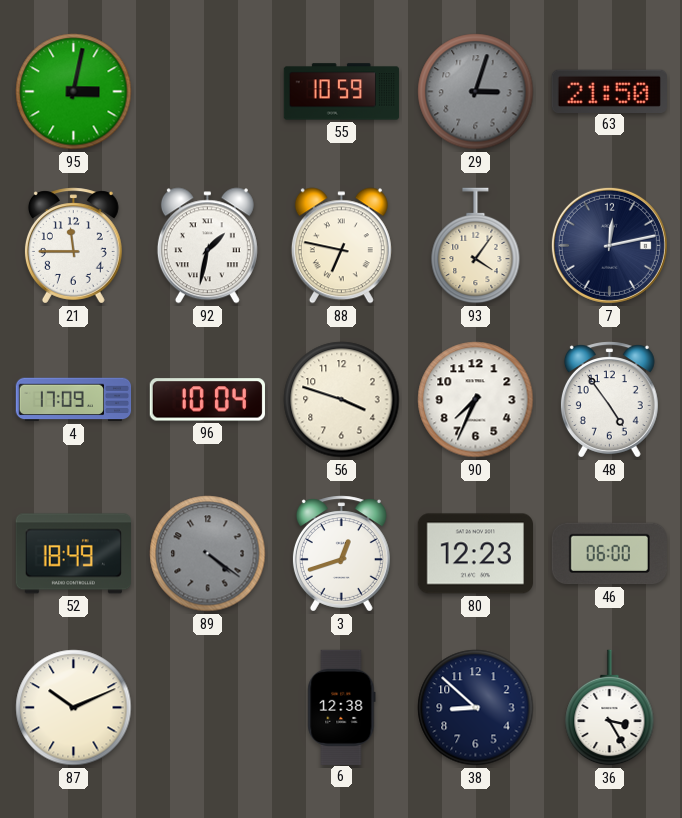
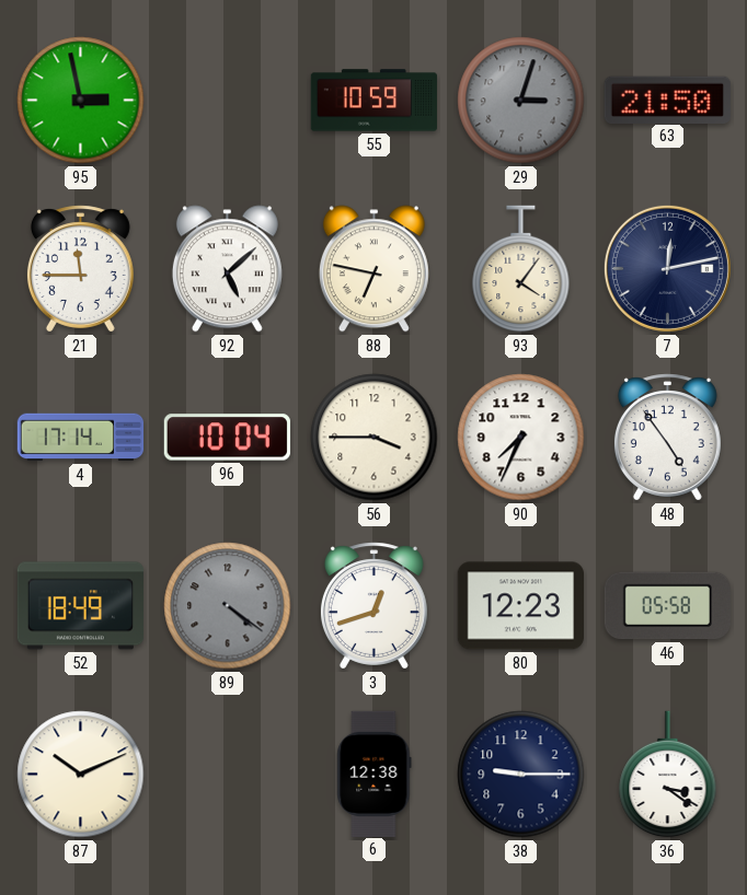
95: 3:02 -> 2:58
92: 1:32 -> 5:08
4: 17:09 -> 17:14
56: 3:48 -> 3:45
46: 06:00 -> 05:58
38: 8:52 -> 9:15
36: 3:25 -> 3:21
